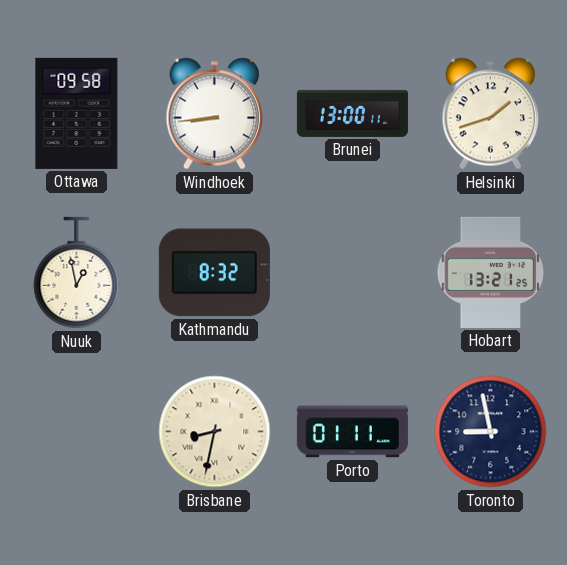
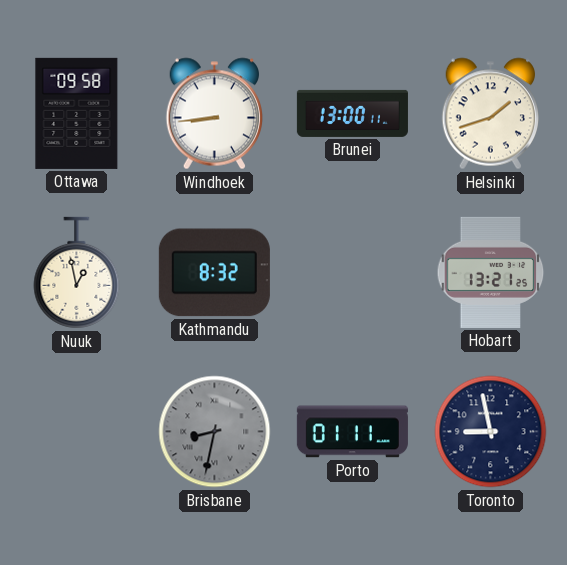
Brisbane dial: cream -> grey
